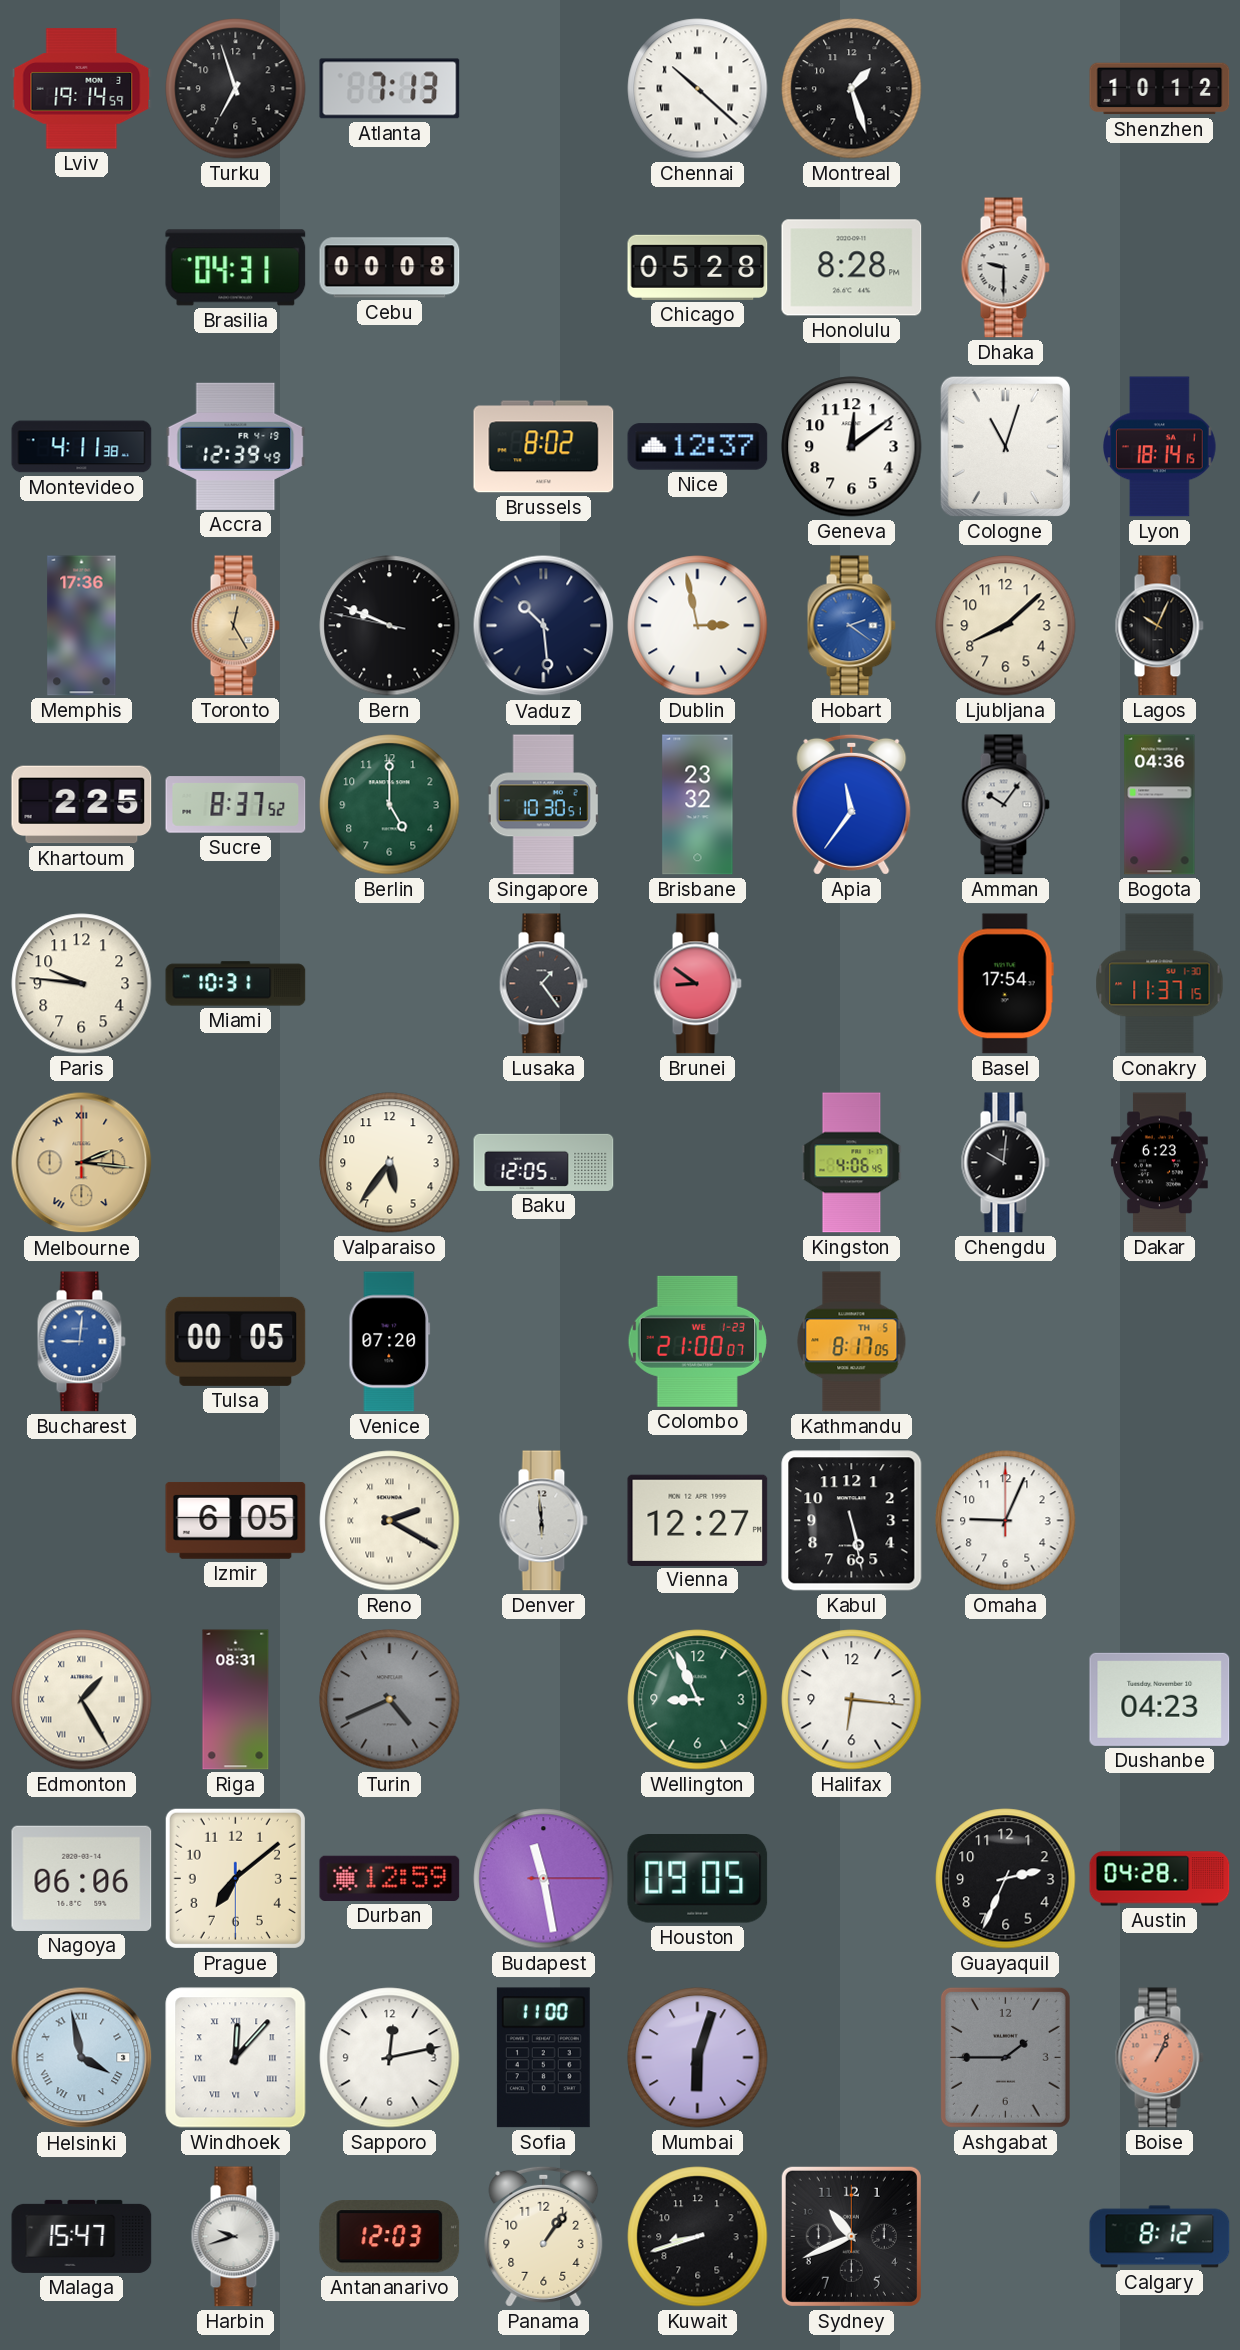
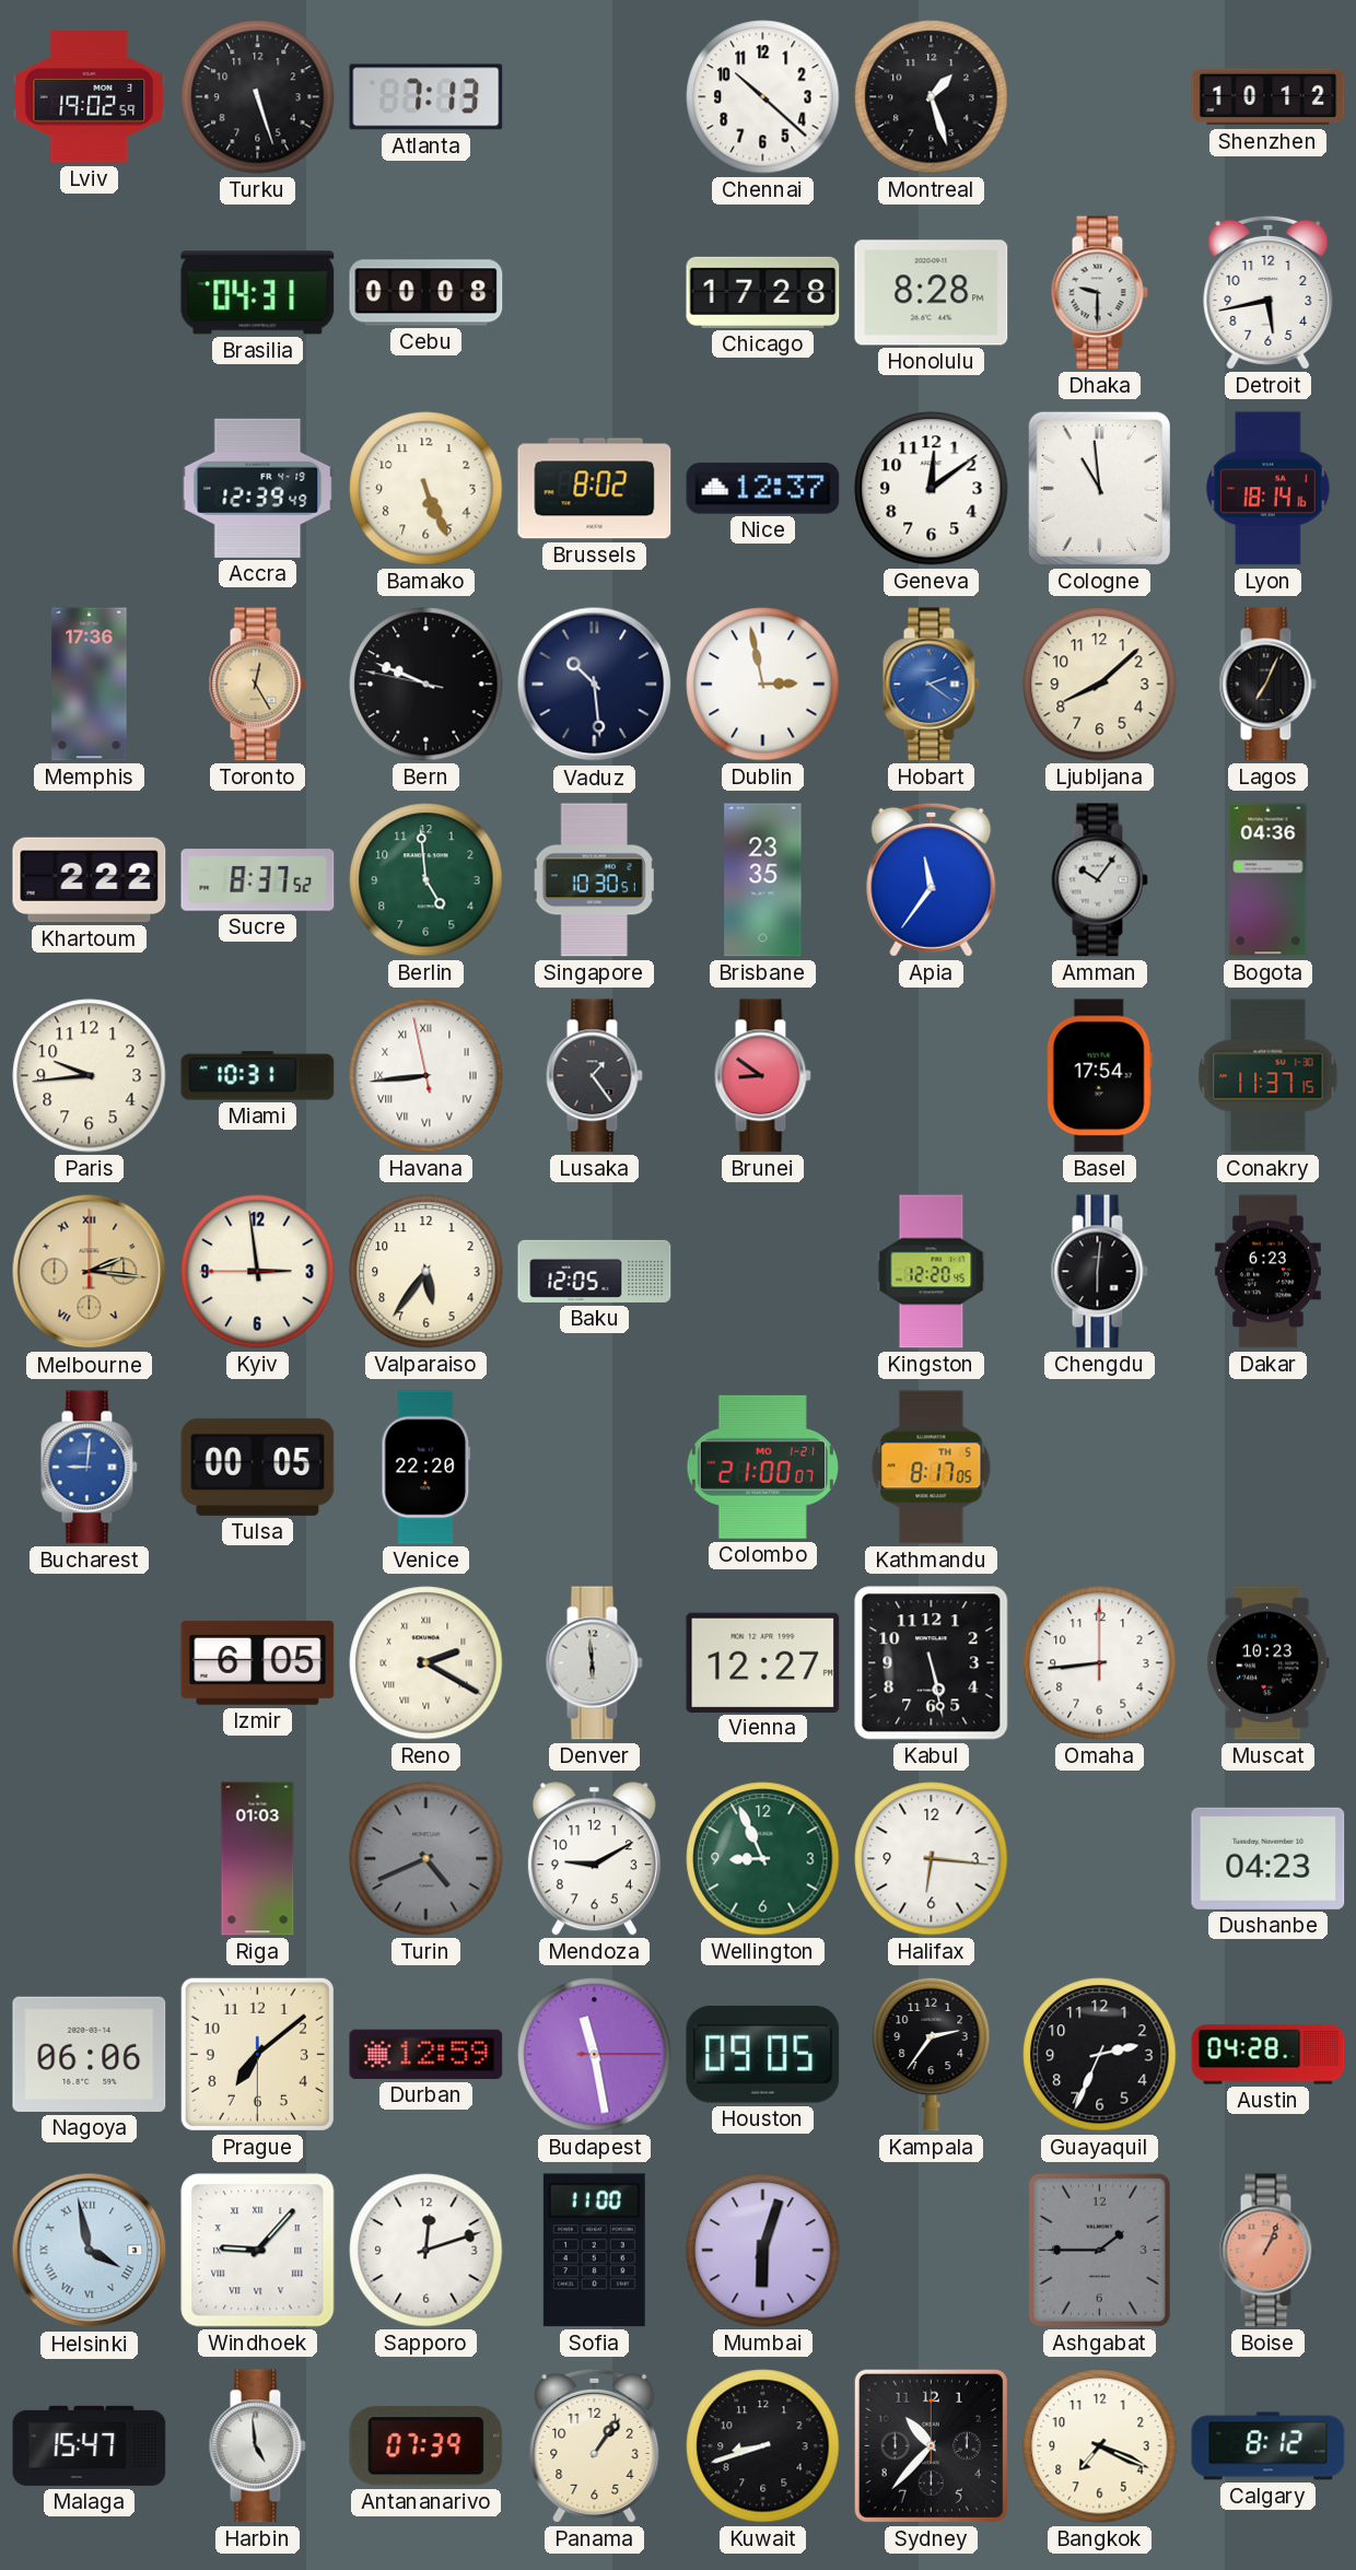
Lviv: 19:14 -> 19:02
Turku: 6:57 -> 5:27
Chennai numerals: Roman -> Arabic
Chicago: 05:28 -> 17:28
Detroit: none -> 5:43
Montevideo: 4:11 -> none
Bamako: none -> 5:26
Cologne: 11:03 -> 10:59
Lyon: 18:14:15 -> 18:14:16
Lagos: 10:04 -> 7:04
Khartoum: 2:25 -> 2:22
Berlin: 5:00 -> 4:59
Brisbane: 23:32 -> 23:35
Paris: 9:46 -> 9:44
Havana: none -> 8:43
Kyiv: none -> 2:58
Kingston: 4:06 -> 12:20
Chengdu: 10:01 -> 6:01
Venice: 07:20 -> 22:20
Colombo date: WE 1-23 -> MO 1-21
Omaha: 9:04 -> 8:44
Muscat: none -> 10:23
Edmonton: 1:25 -> none
Riga: 08:31 -> 01:03
Mendoza: none -> 9:10
Kampala: none -> 2:36
Windhoek: 12:07 -> 9:07
Sapporo: 12:13 -> 12:12
Harbin: 9:42 -> 4:59
Antananarivo: 12:03 -> 07:39
Sydney: 10:41 -> 10:37
Bangkok: none -> 7:19
